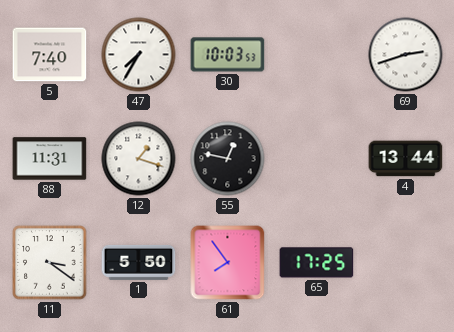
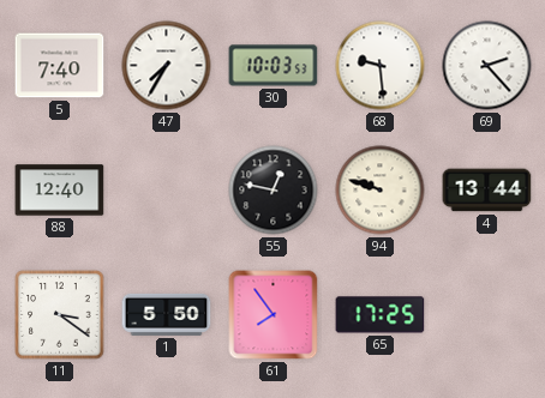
68: none -> 9:29
69: 2:42 -> 2:23
88: 11:31 -> 12:40
12: 1:18 -> none
94: none -> 9:48
